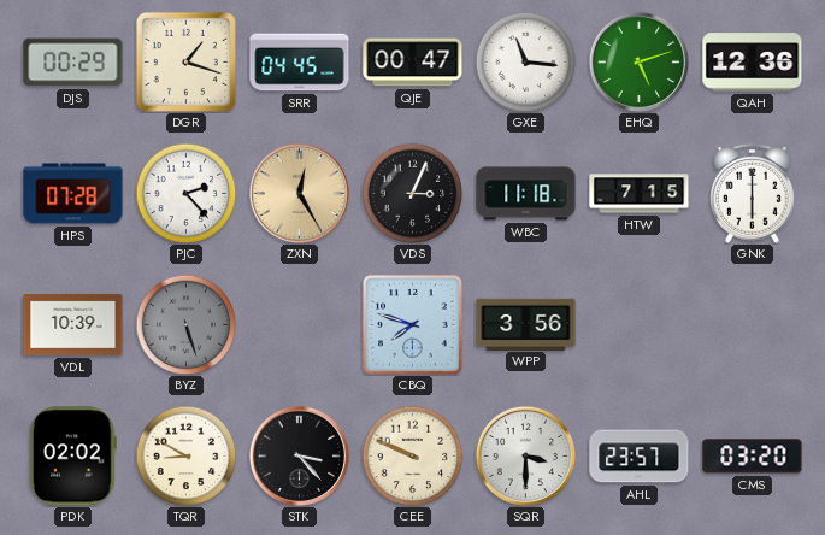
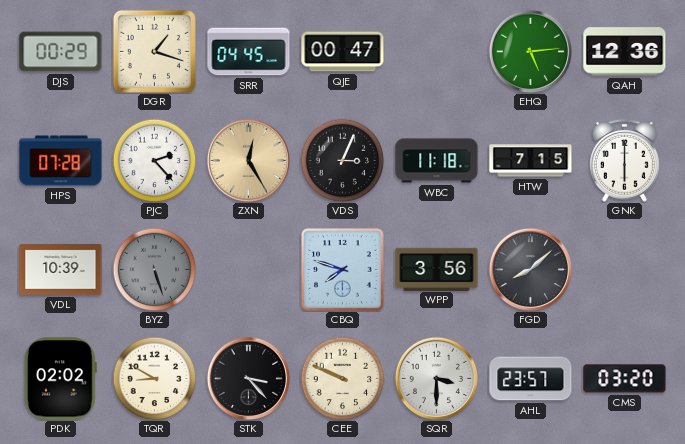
GXE: 11:16 -> none
EHQ: 5:12 -> 5:14
FGD: none -> 8:08
